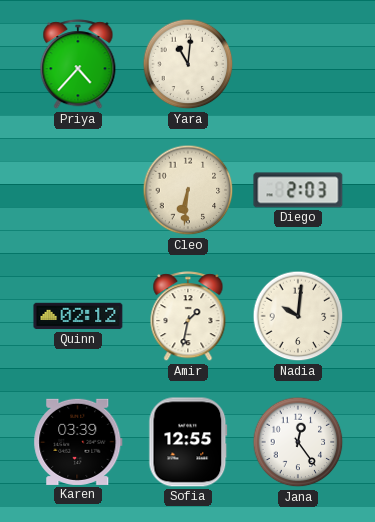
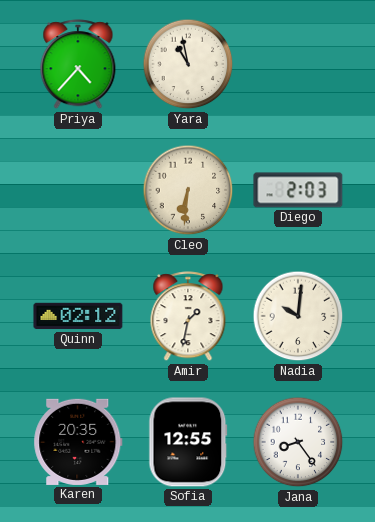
Yara: 11:01 -> 10:58
Karen: 03:39 -> 20:35
Jana: 12:24 -> 8:24
